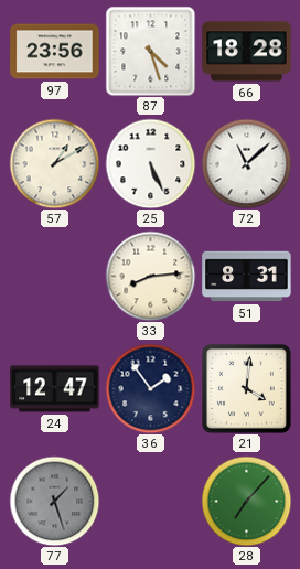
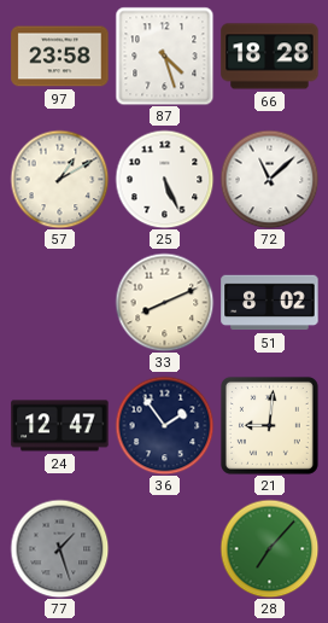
97: 23:56 -> 23:58
33: 8:14 -> 8:11
51: 8:31 -> 8:02
21: 4:01 -> 9:01
